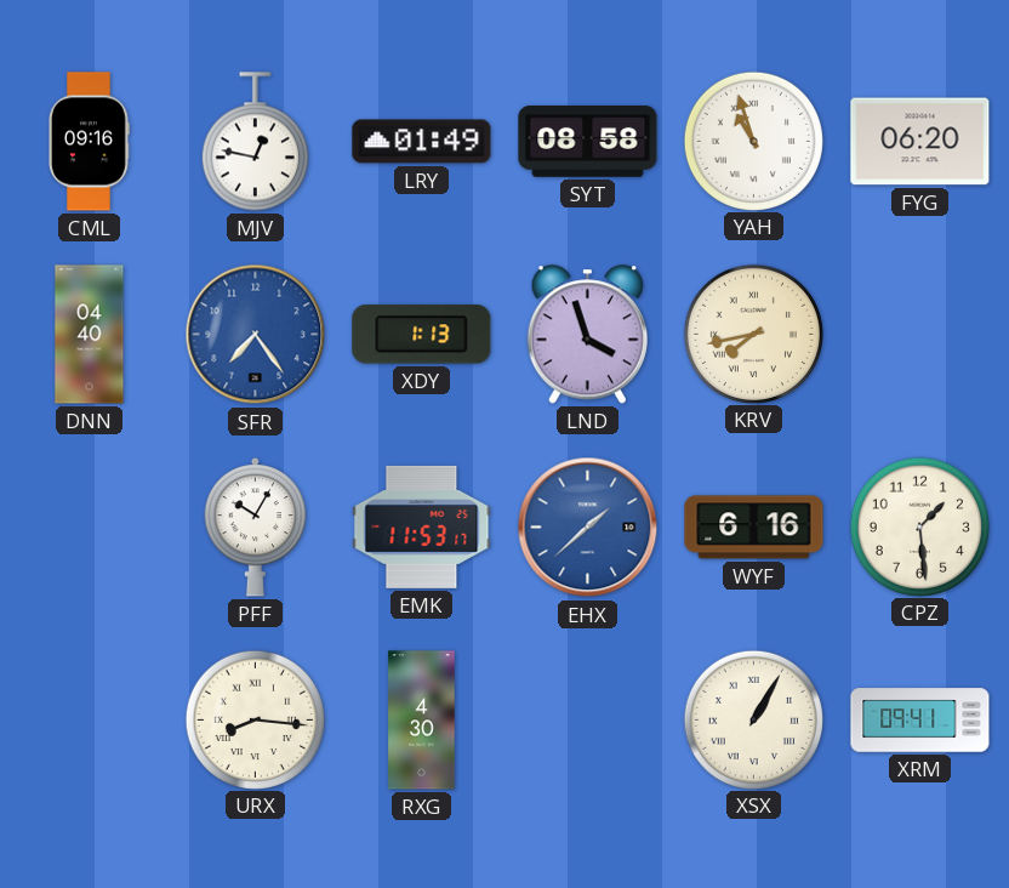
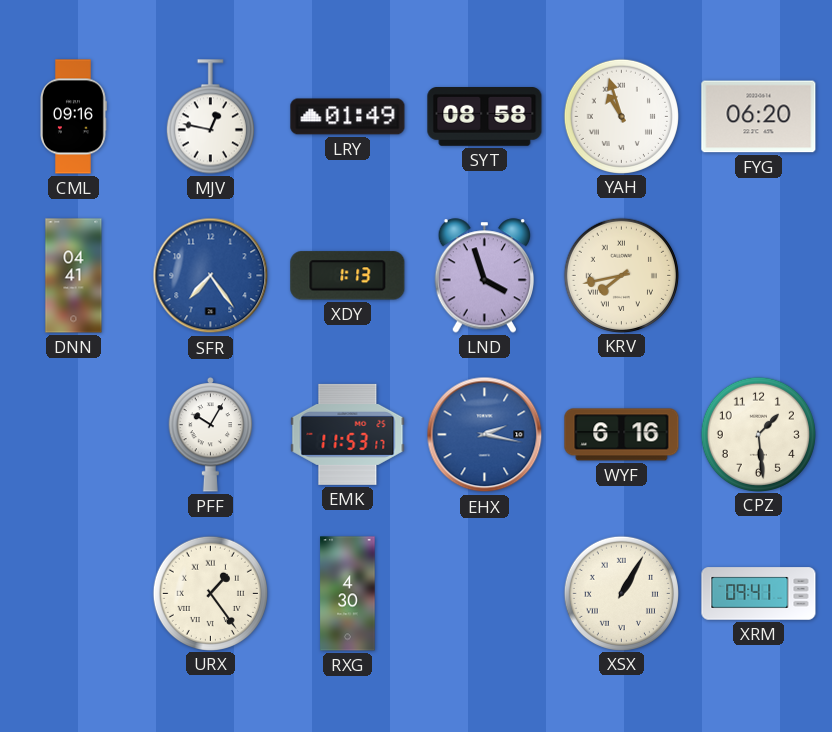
DNN: 04:40 -> 04:41
EHX: 1:38 -> 2:17
URX: 8:16 -> 1:24
